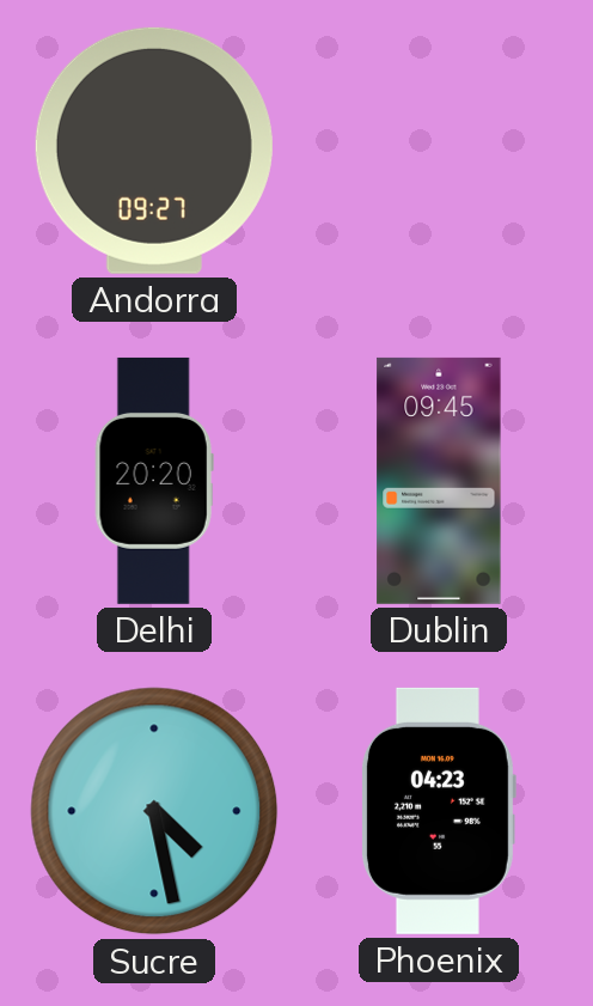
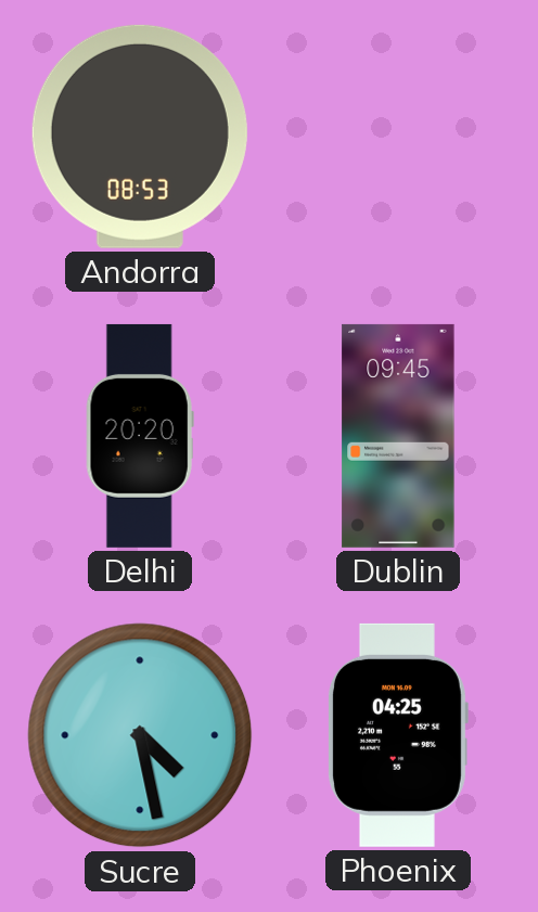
Andorra: 09:27 -> 08:53
Phoenix: 04:23 -> 04:25
